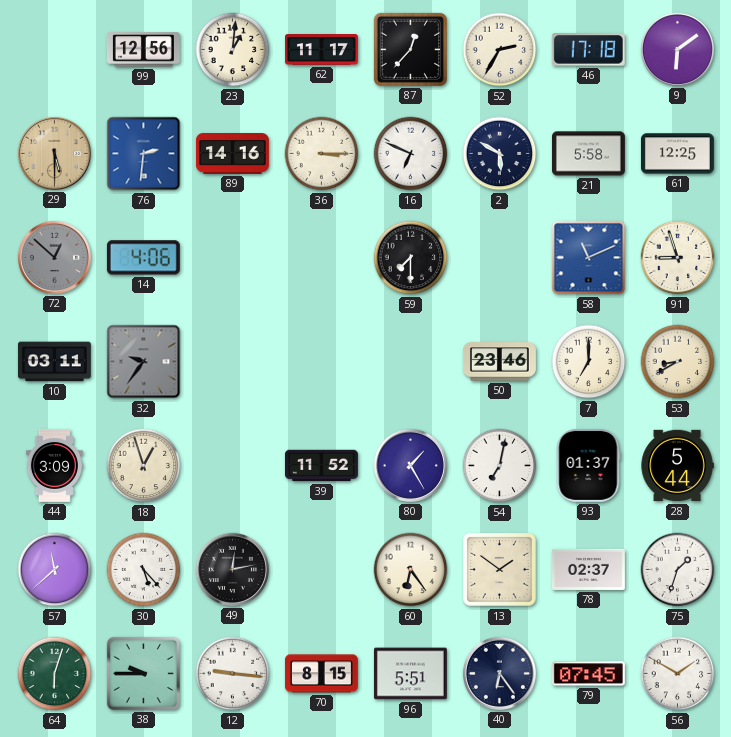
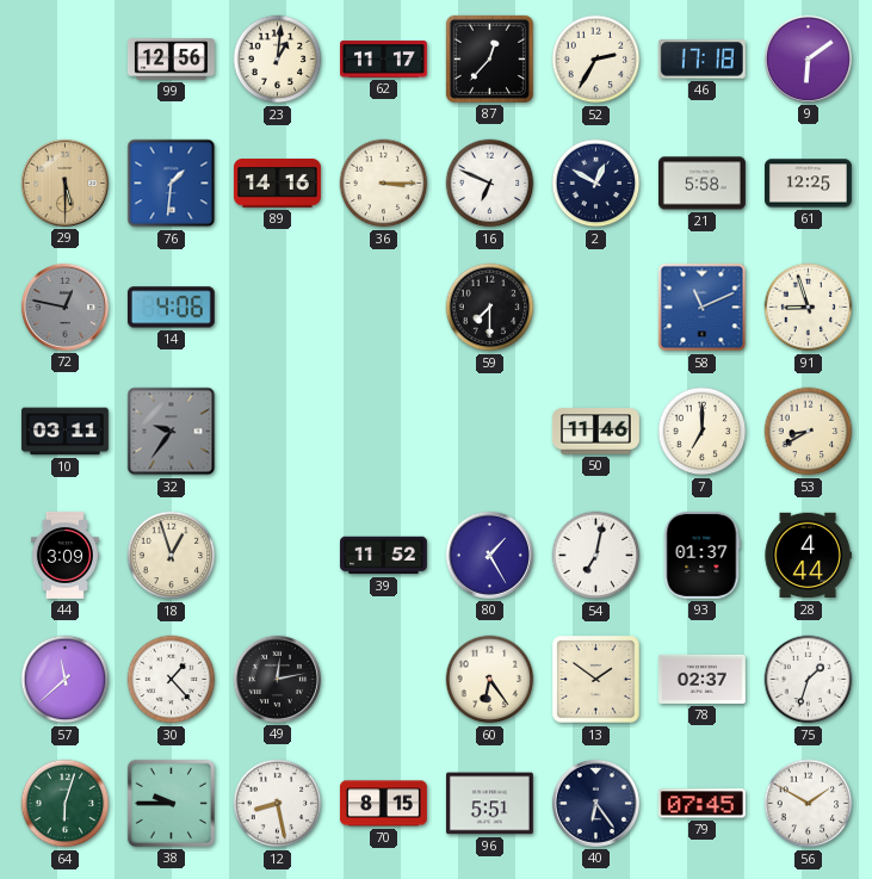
76: 2:31 -> 1:31
2: 5:50 -> 12:50
72: 12:52 -> 12:47
50: 23:46 -> 11:46
28: 5:44 -> 4:44
30: 5:23 -> 1:23
12: 9:16 -> 8:28
